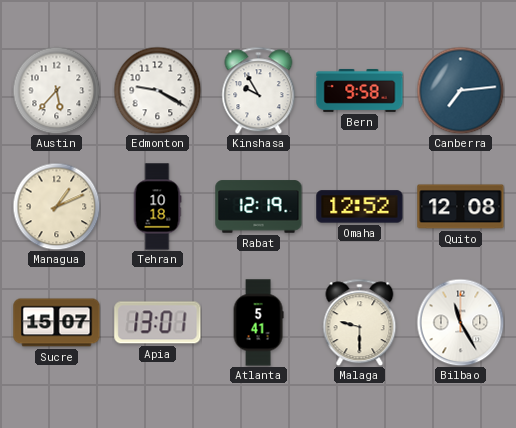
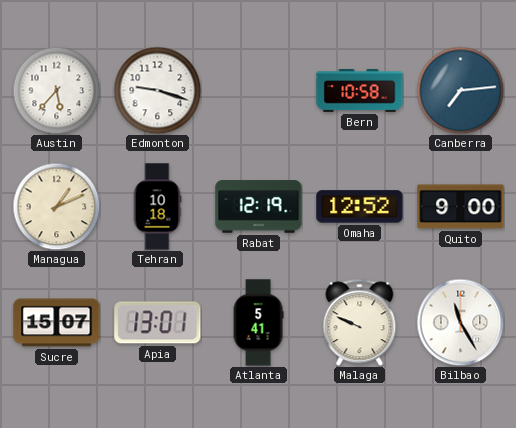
Edmonton: 9:20 -> 9:18
Kinshasa: 9:55 -> none
Bern: 9:58 -> 10:58
Quito: 12:08 -> 9:00
Malaga: 9:30 -> 9:49
